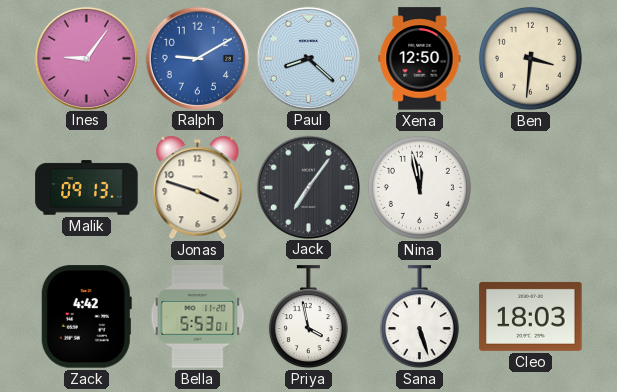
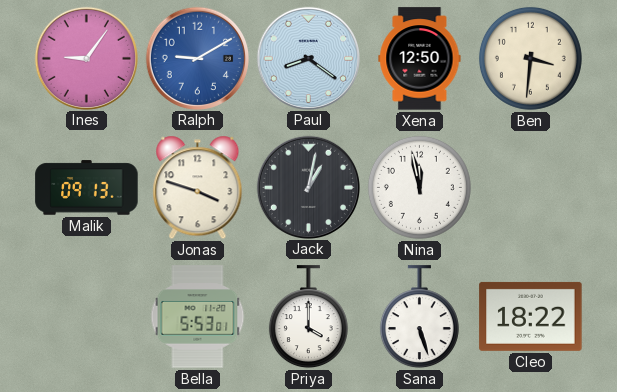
Paul: 8:22 -> 8:21
Jack: 7:06 -> 1:02
Zack: 4:42 -> none
Priya: 3:58 -> 4:00
Cleo: 18:03 -> 18:22
